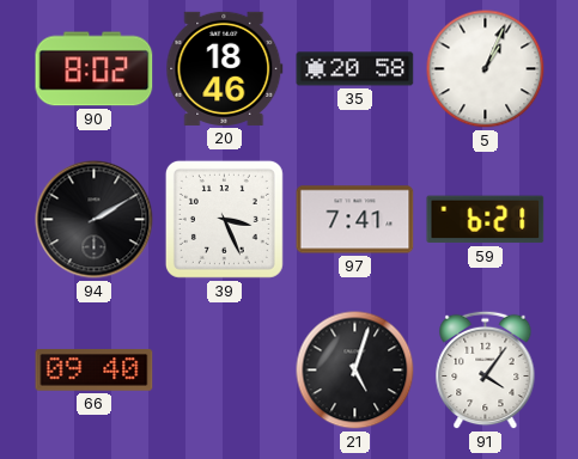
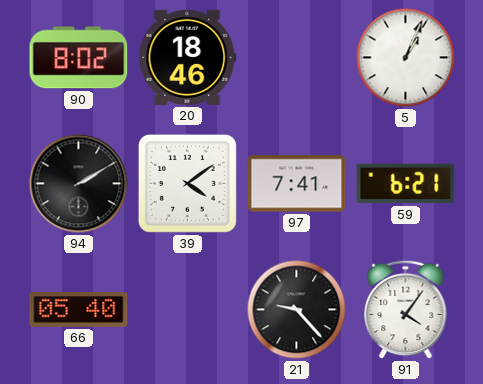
35: 20:58 -> none
39: 3:26 -> 4:09
66: 09:40 -> 05:40
21: 5:03 -> 9:23
